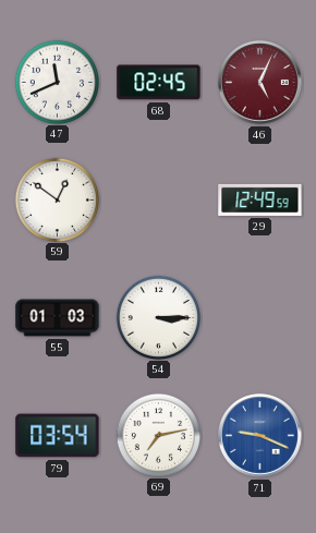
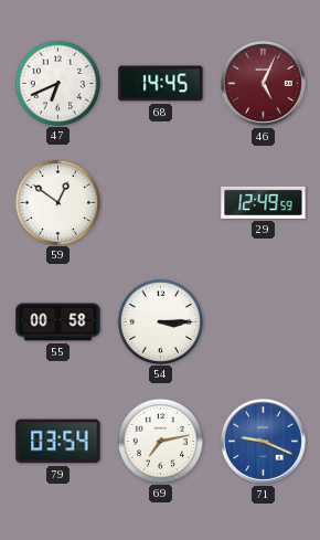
47: 11:41 -> 6:41
68: 02:45 -> 14:45
55: 01:03 -> 00:58
